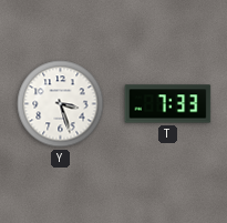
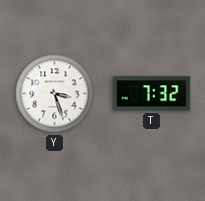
T: 7:33 -> 7:32
